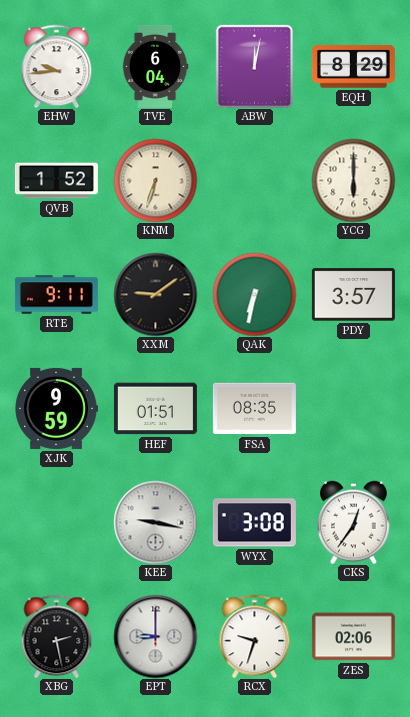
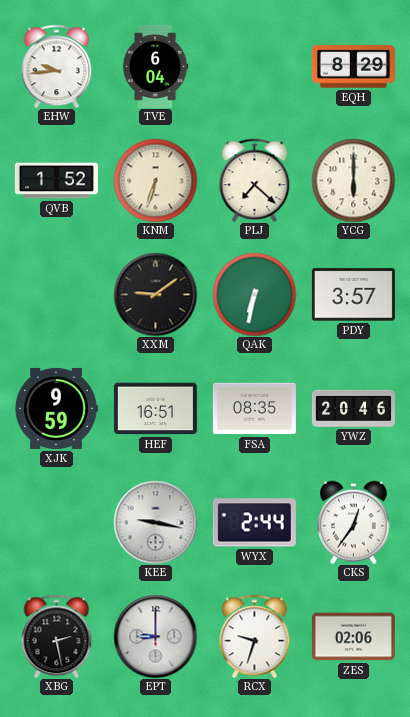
ABW: 12:02 -> none
PLJ: none -> 7:22
RTE: 9:11 -> none
HEF: 01:51 -> 16:51
YWZ: none -> 20:46
WYX: 3:08 -> 2:44
